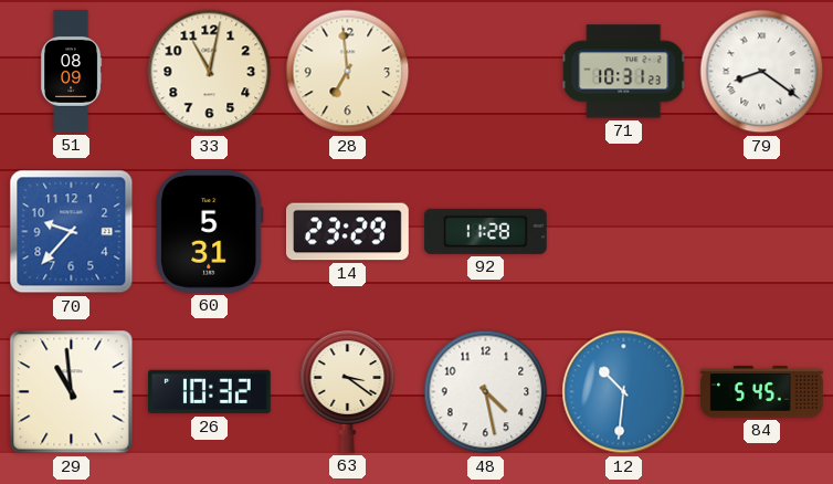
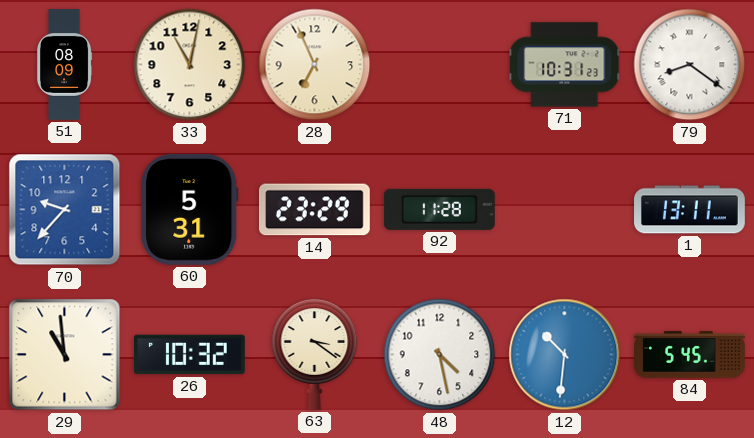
28: 6:59 -> 6:56
1: none -> 13:11
